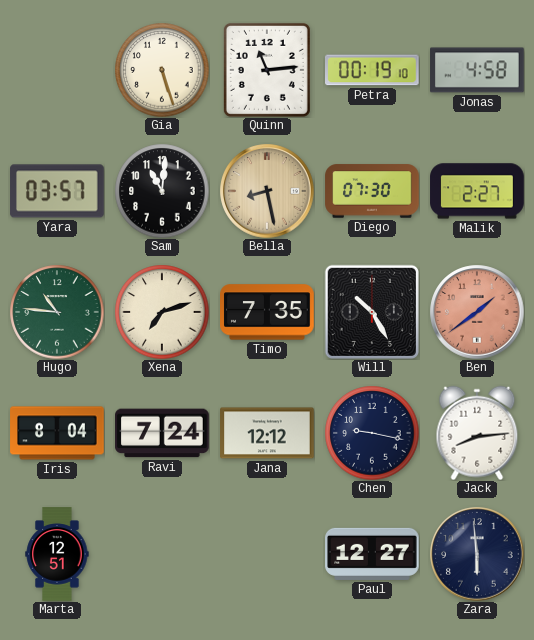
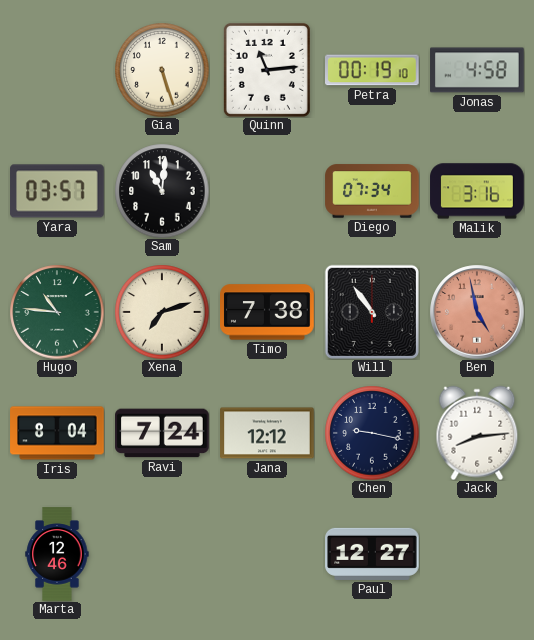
Bella: 8:28 -> none
Diego: 07:30 -> 07:34
Malik: 2:27 -> 3:16
Timo: 7:35 -> 7:38
Will: 10:25 -> 10:54
Ben: 1:39 -> 4:58
Marta: 12:51 -> 12:46
Zara: 5:59 -> none
